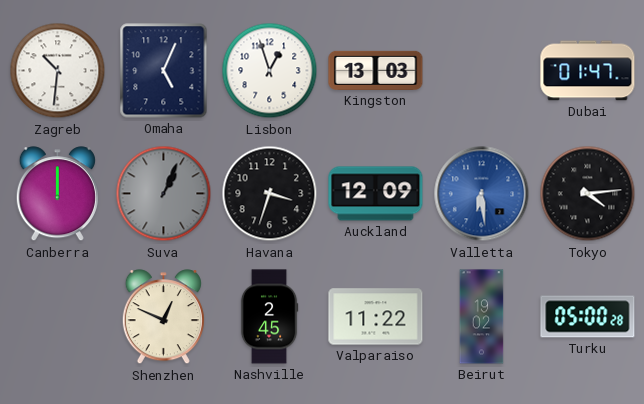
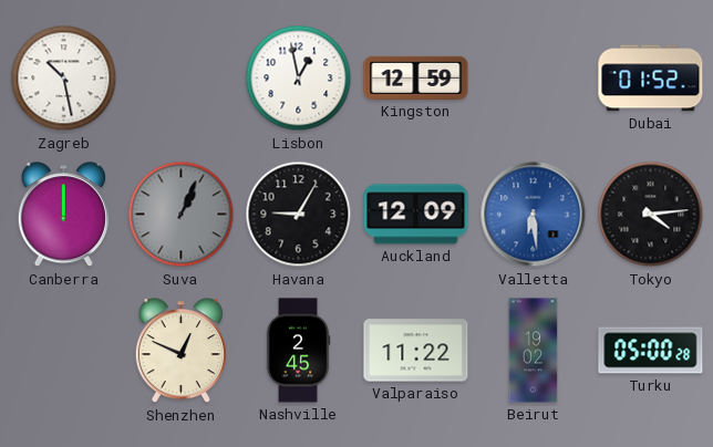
Zagreb: 10:31 -> 10:28
Omaha: 5:04 -> none
Lisbon: 12:57 -> 12:58
Kingston: 13:03 -> 12:59
Dubai: 01:47 -> 01:52
Havana: 3:33 -> 9:05
